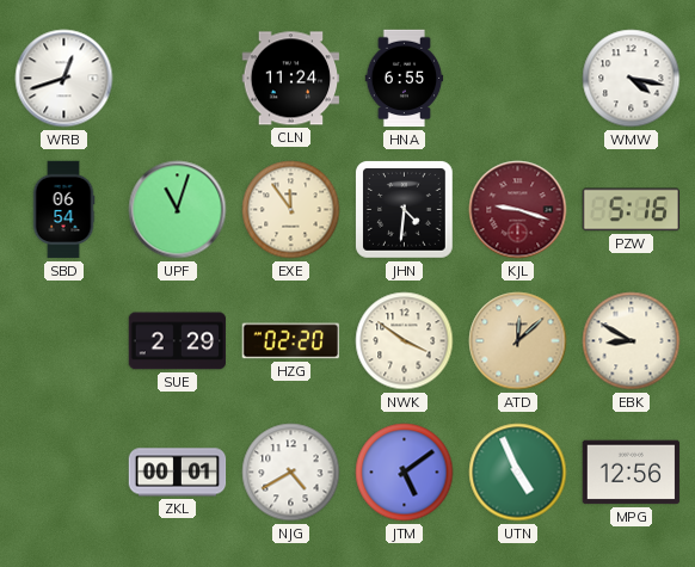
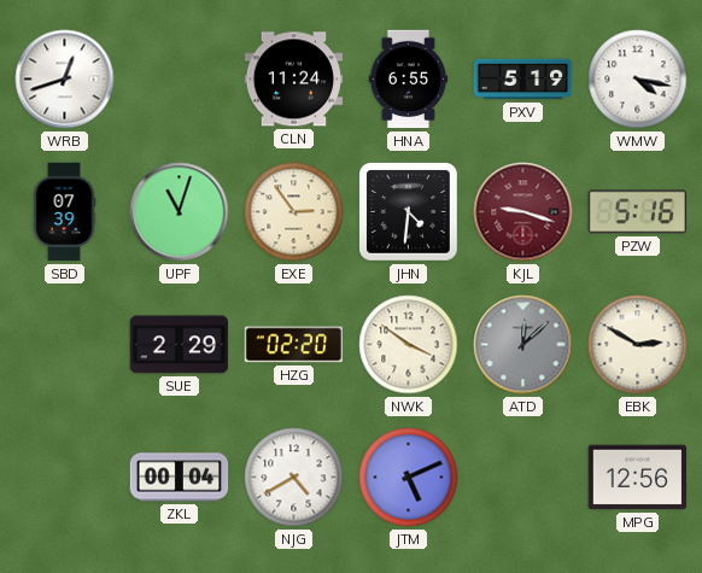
PXV: none -> 5:19
SBD: 06:54 -> 07:39
EXE: 11:54 -> 2:54
ATD dial: champagne -> grey
EBK: 8:50 -> 2:50
ZKL: 00:01 -> 00:04
JTM: 5:09 -> 5:11
UTN: 4:56 -> none
